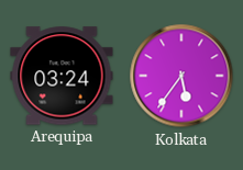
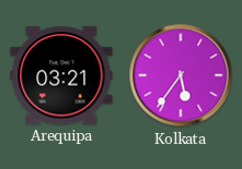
Arequipa: 03:24 -> 03:21
